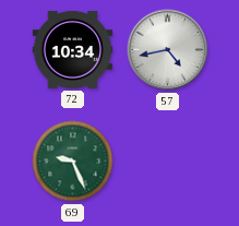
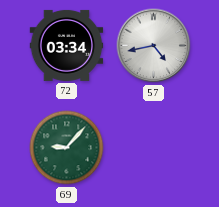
72: 10:34 -> 03:34
69: 9:26 -> 9:07
